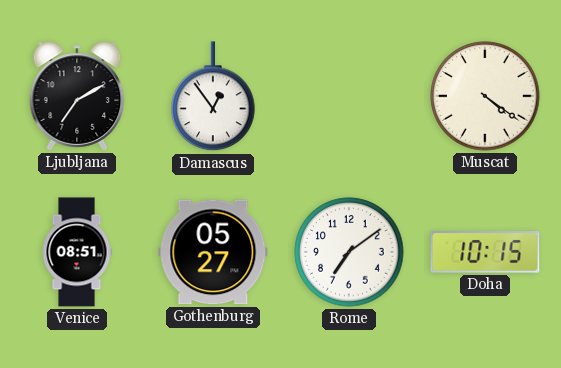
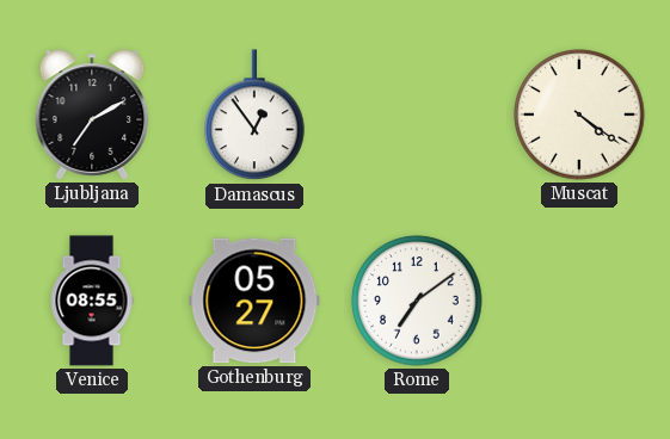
Venice: 08:51 -> 08:55
Doha: 10:15 -> none
